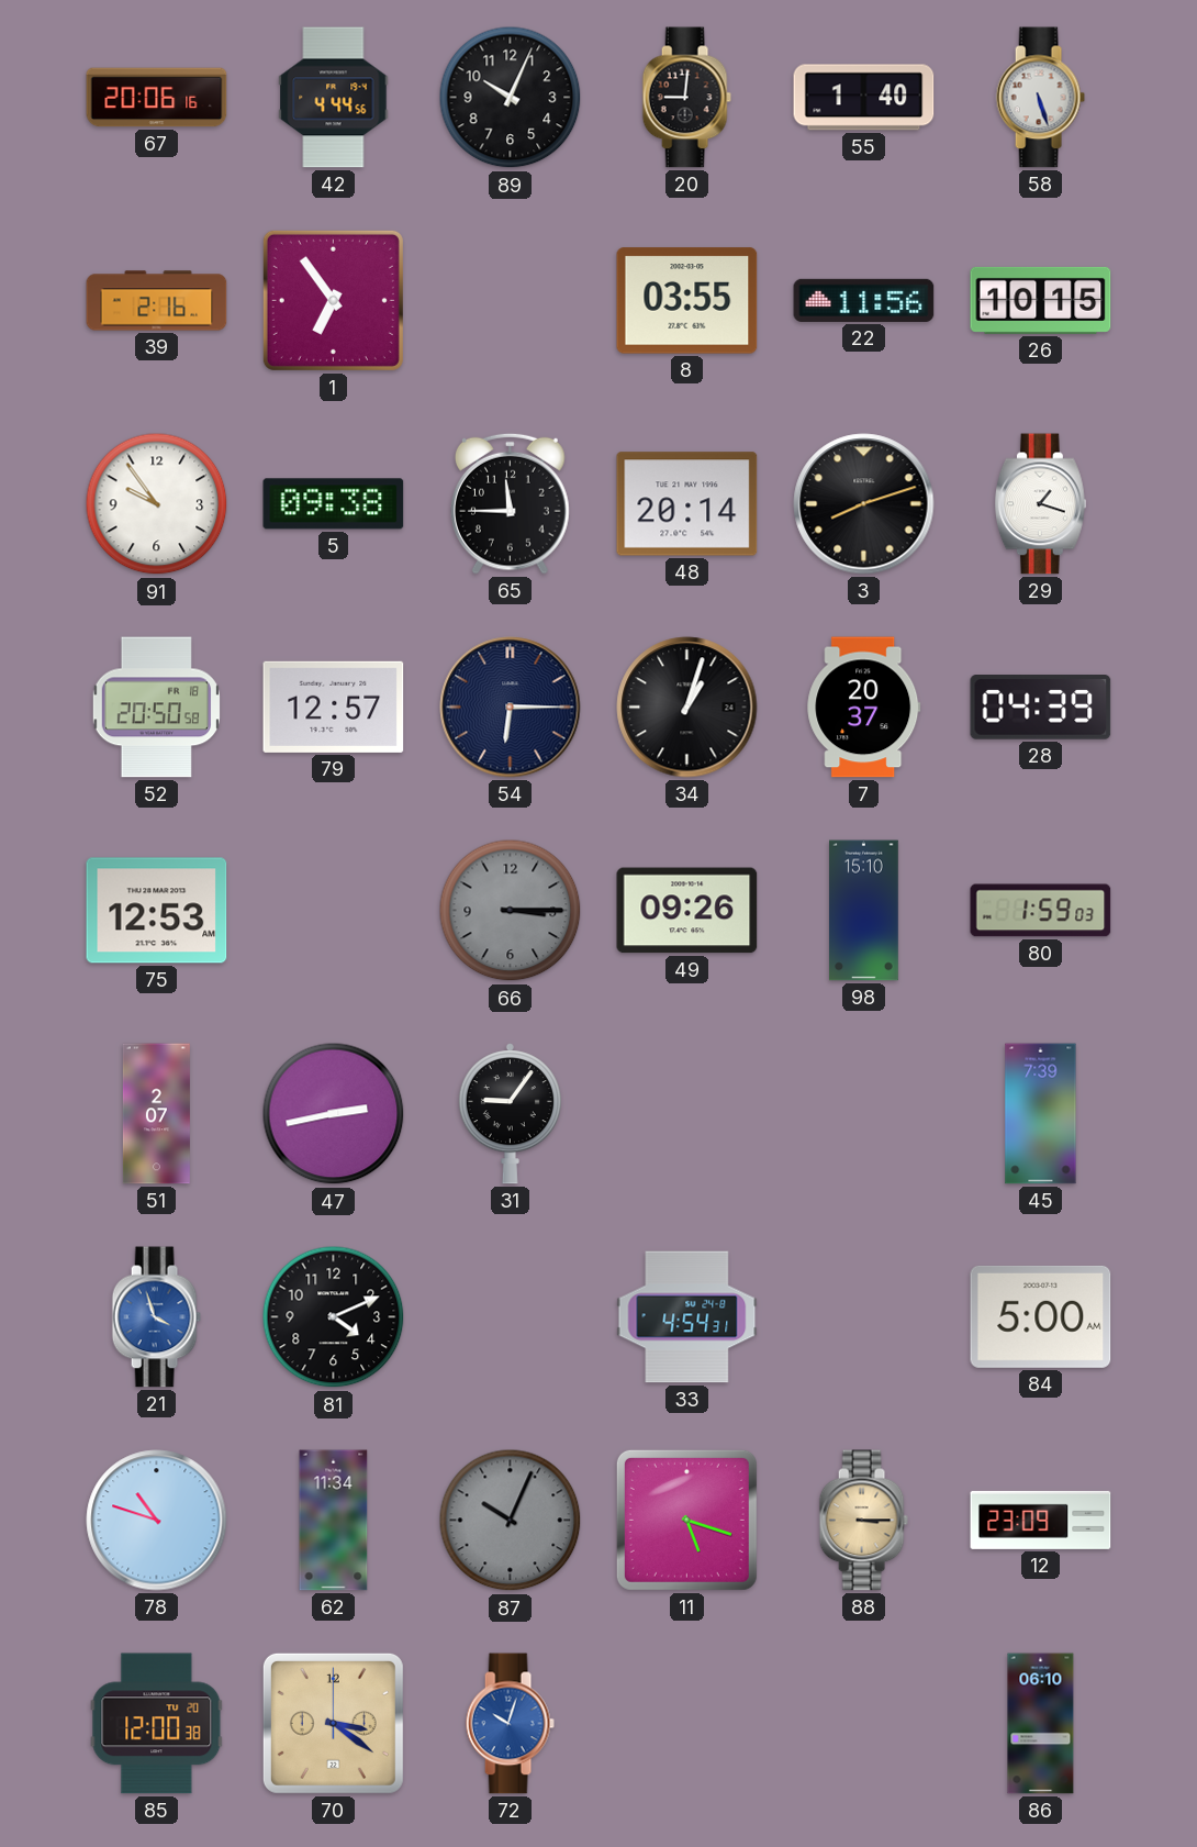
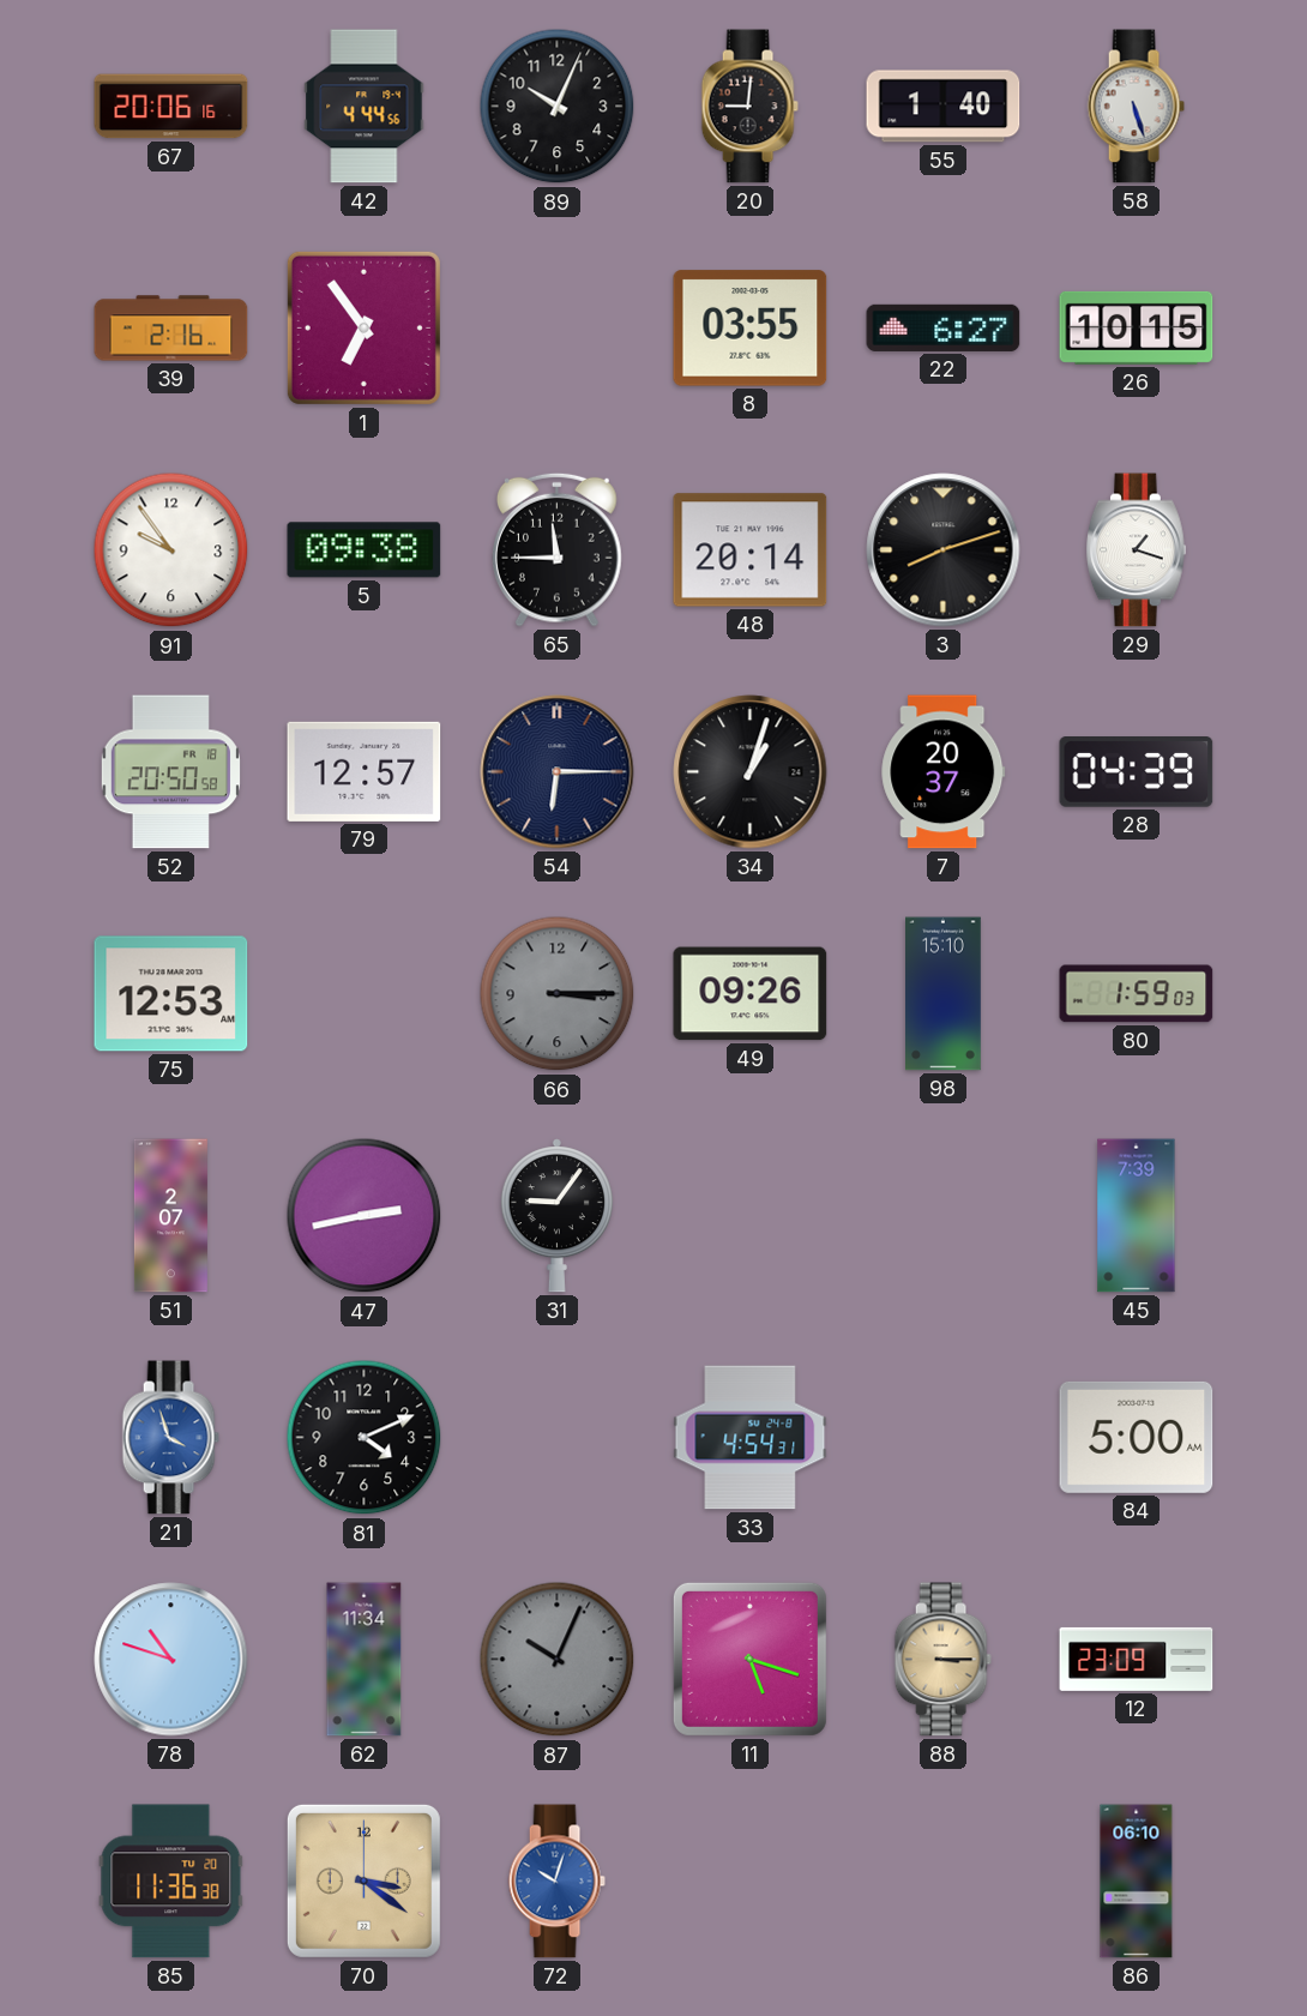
22: 11:56 -> 6:27
85: 12:00 -> 11:36
